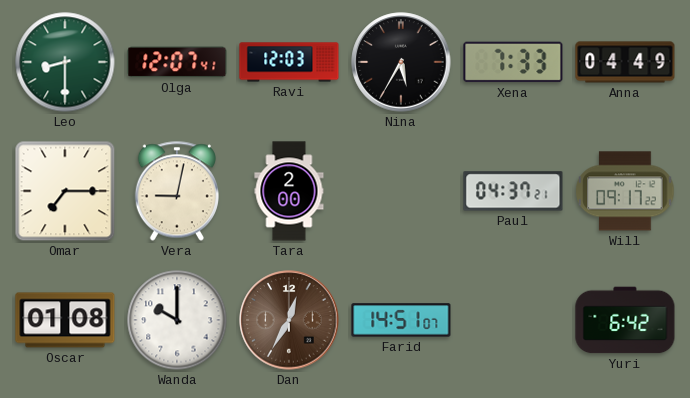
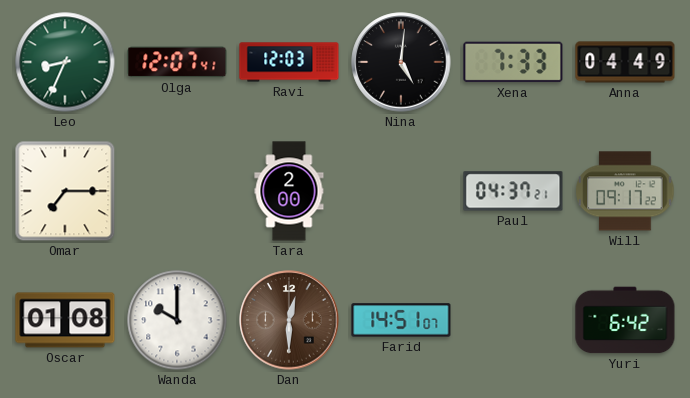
Leo: 8:30 -> 8:34
Nina: 5:35 -> 5:01
Vera: 9:02 -> none
Dan: 12:35 -> 12:30
